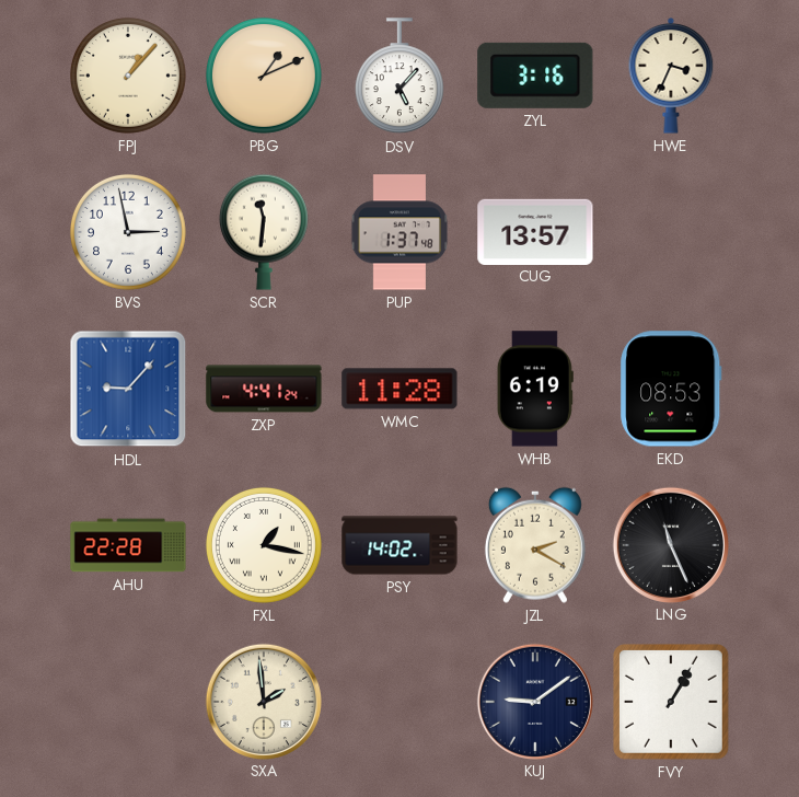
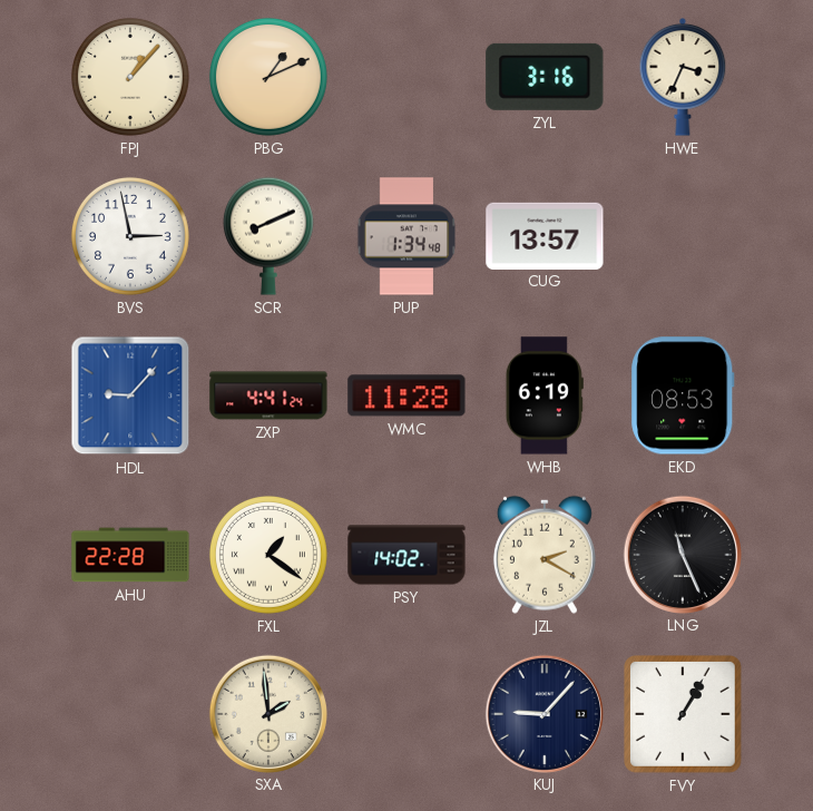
DSV: 5:07 -> none
SCR: 11:31 -> 8:11
PUP: 1:37 -> 1:34
FXL: 1:17 -> 1:21
KUJ: 9:09 -> 9:07
